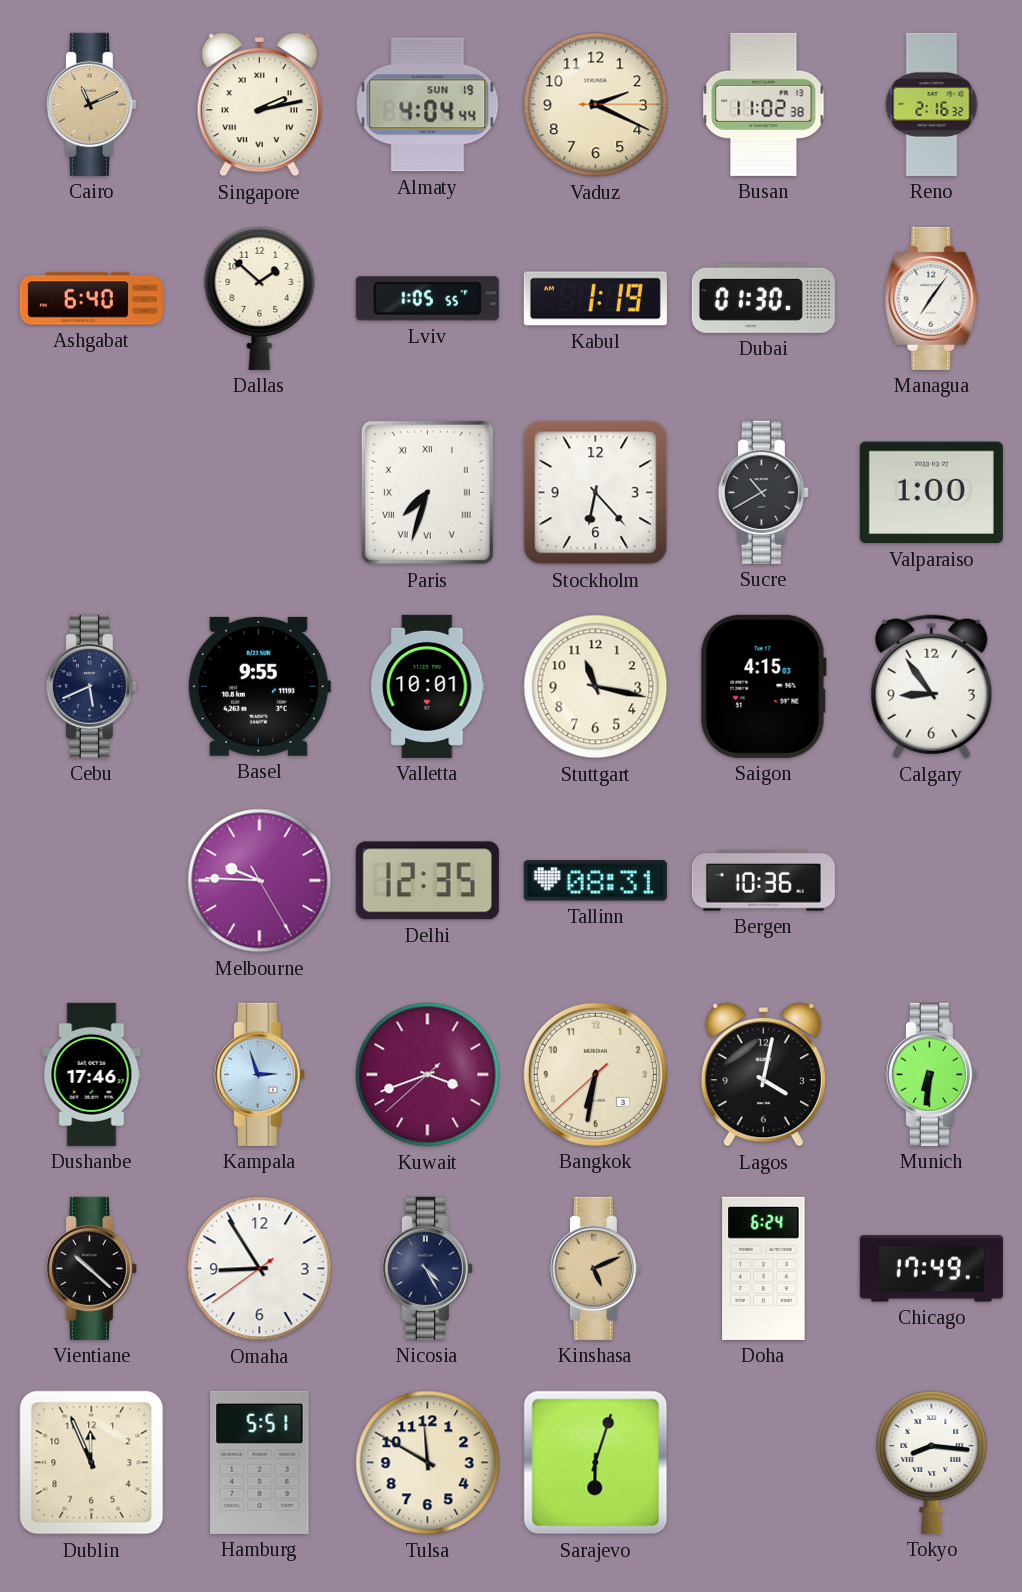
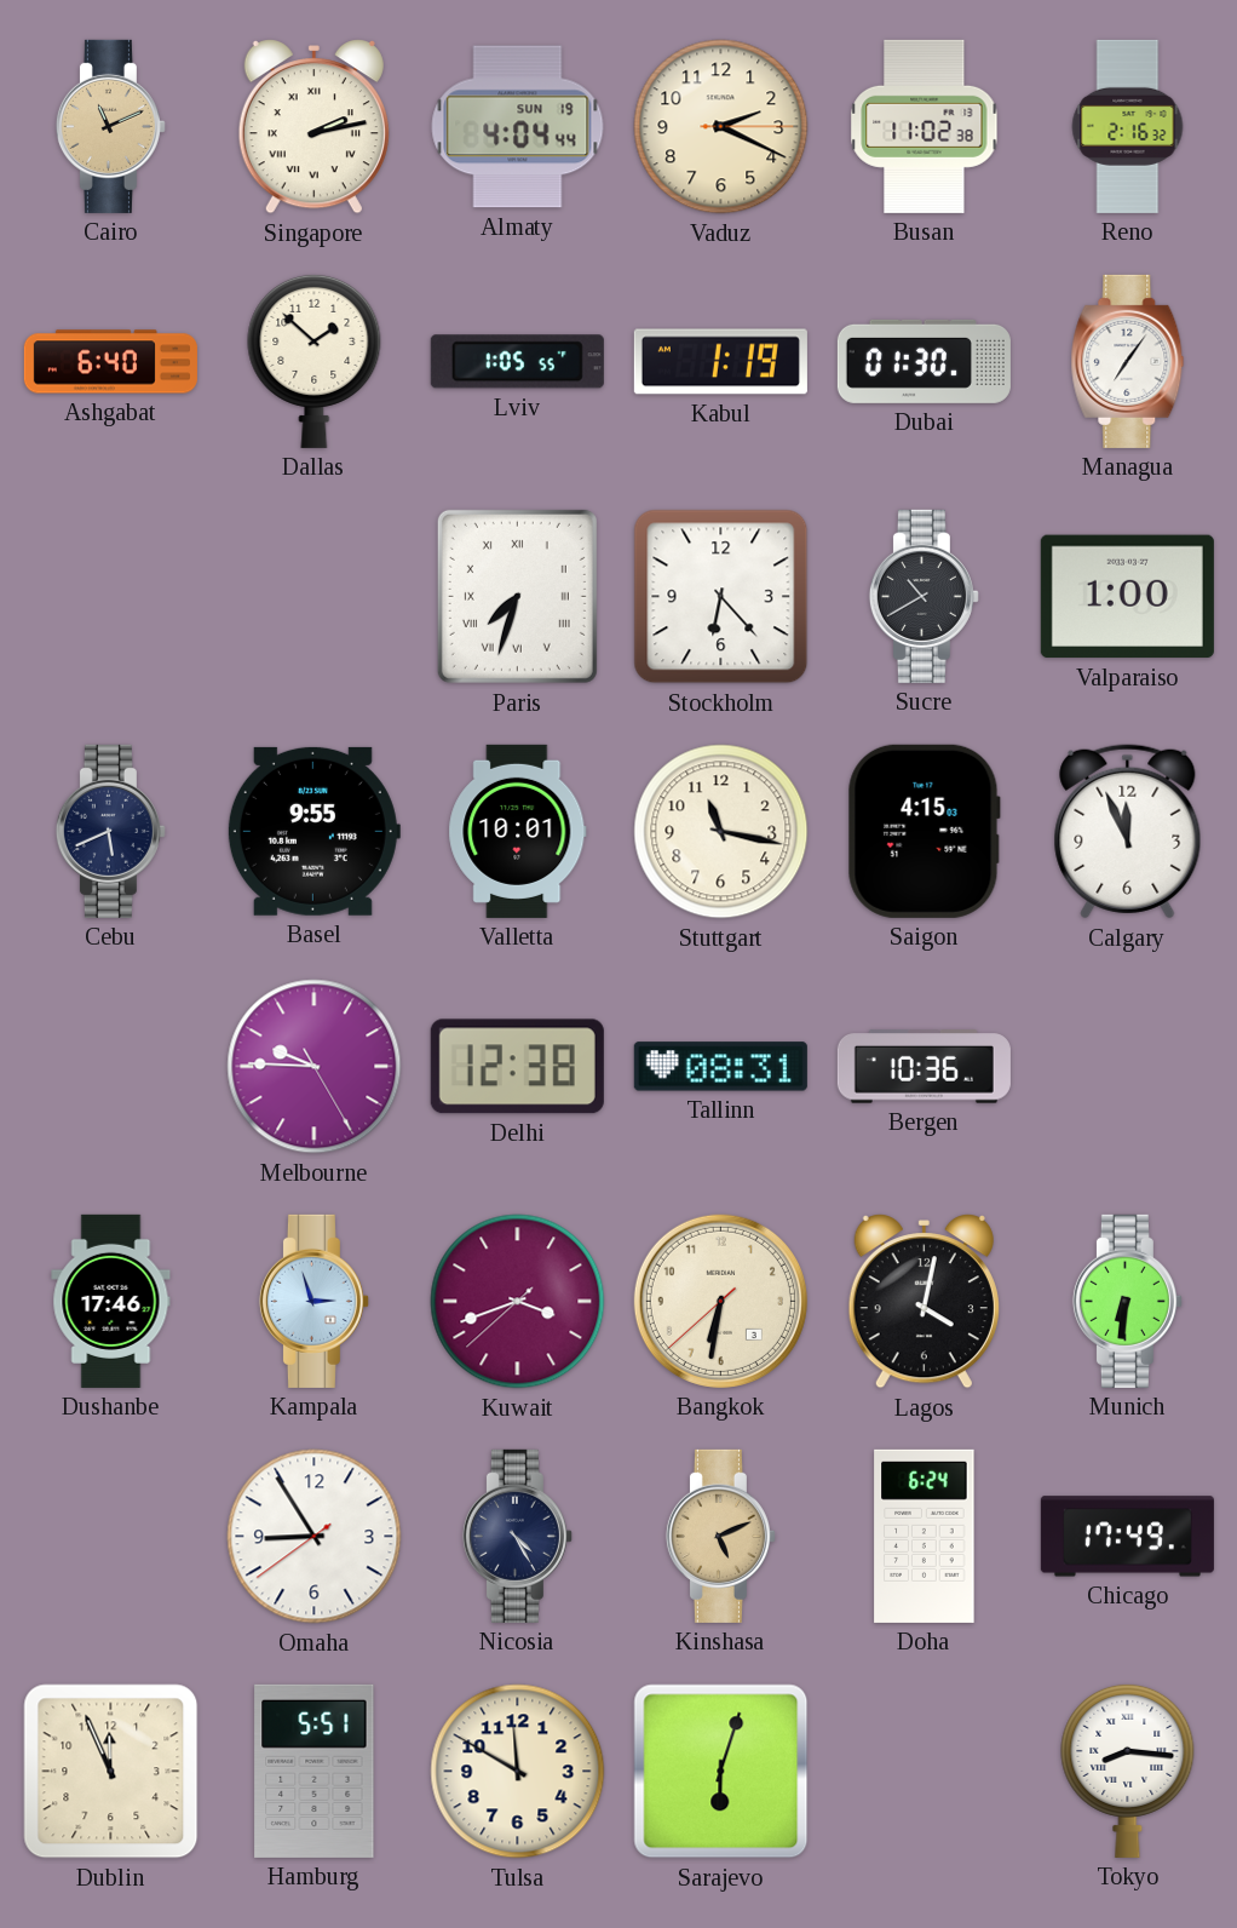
Calgary: 8:54 -> 11:56
Delhi: 12:35 -> 12:38
Vientiane: 10:22 -> none
